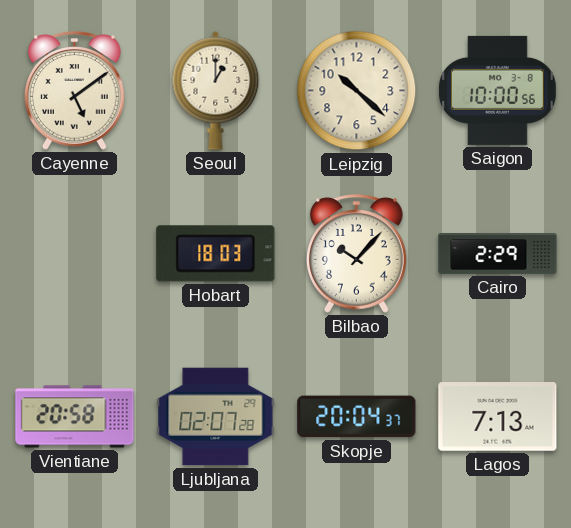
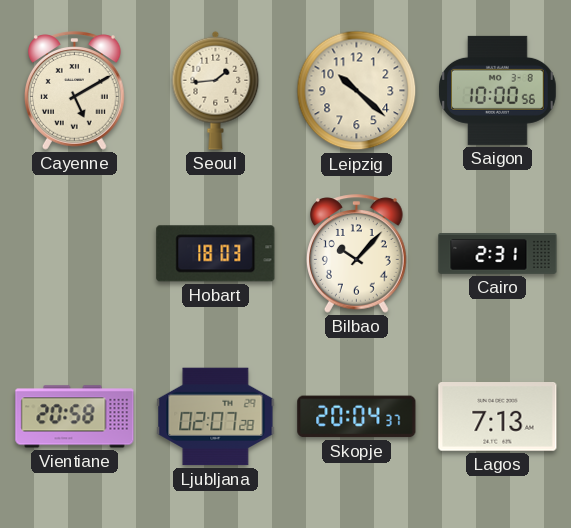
Cayenne: 5:09 -> 5:10
Seoul: 1:00 -> 1:44
Cairo: 2:29 -> 2:31
